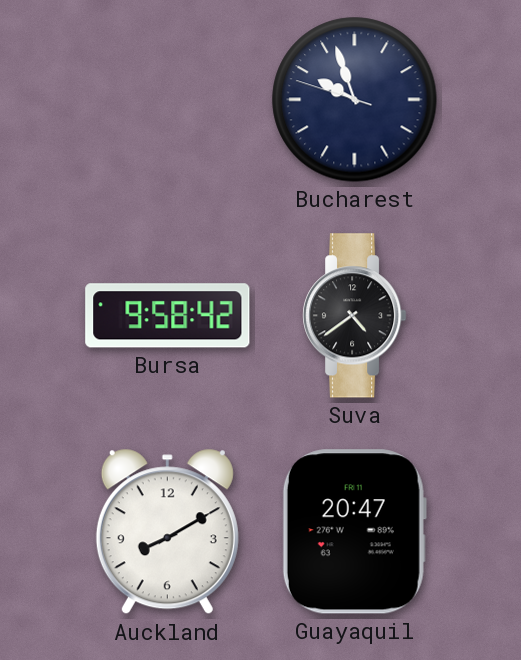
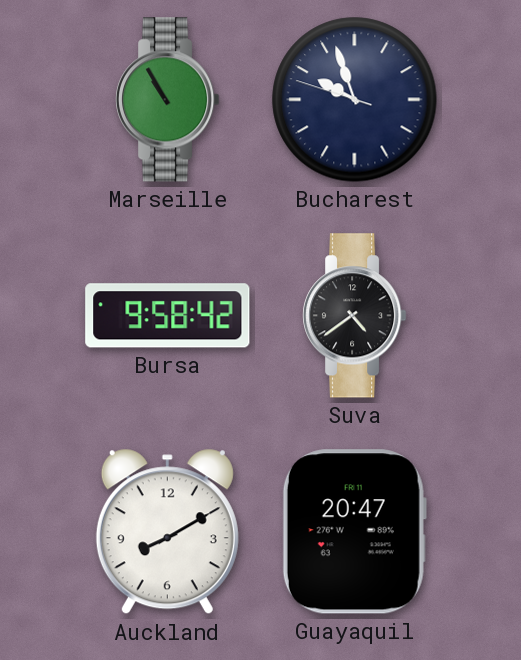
Marseille: none -> 10:55
